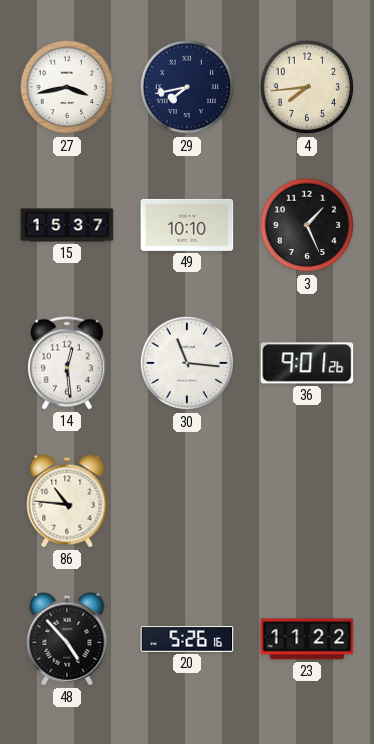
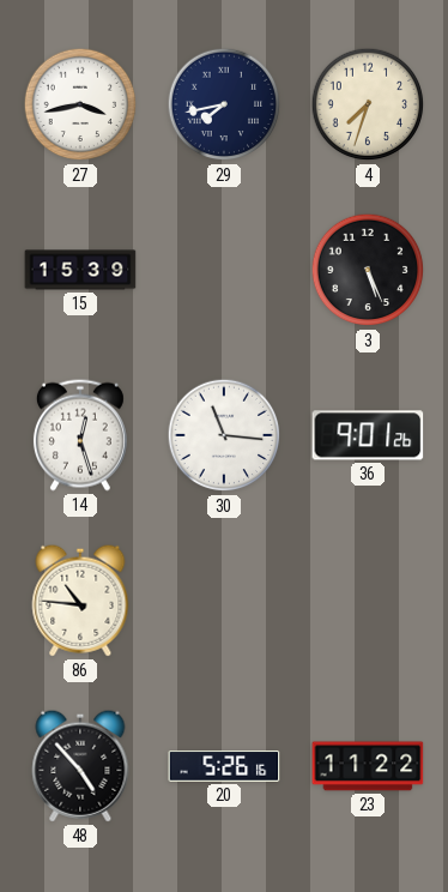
4: 7:44 -> 7:33
15: 15:37 -> 15:39
49: 10:10 -> none
3: 1:26 -> 5:26
14: 12:29 -> 12:27
